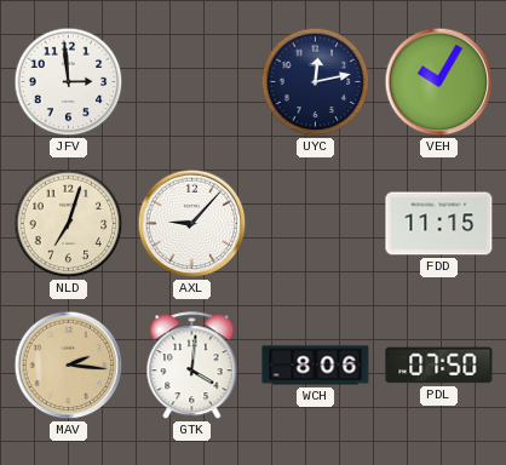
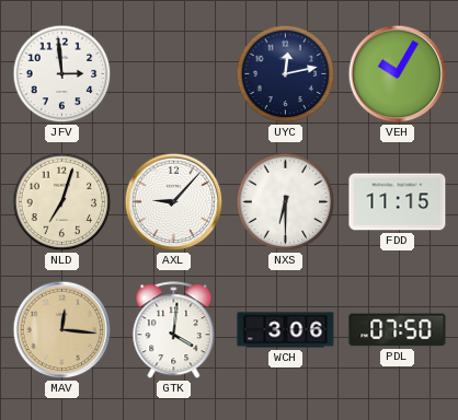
NXS: none -> 6:30
MAV: 2:16 -> 12:16
WCH: 8:06 -> 3:06
